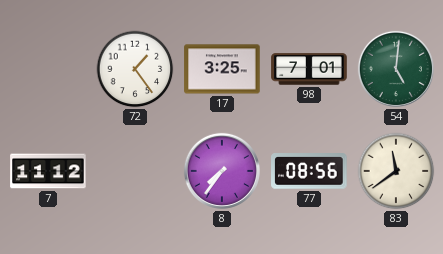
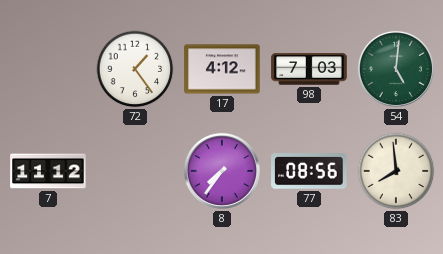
17: 3:25 -> 4:12
98: 7:01 -> 7:03
83: 11:39 -> 7:59
